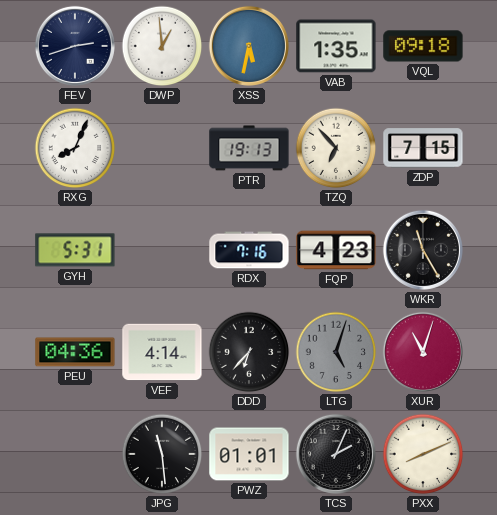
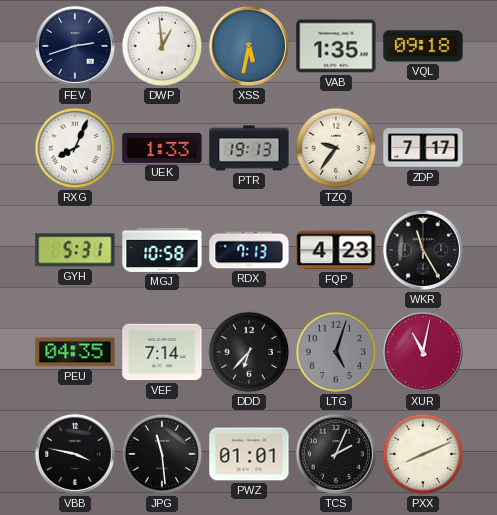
UEK: none -> 1:33
TZQ: 6:53 -> 9:36
ZDP: 7:15 -> 7:17
MGJ: none -> 10:58
RDX: 7:16 -> 7:13
PEU: 04:36 -> 04:35
VEF: 4:14 -> 7:14
XUR: 11:03 -> 11:02
VBB: none -> 3:47
